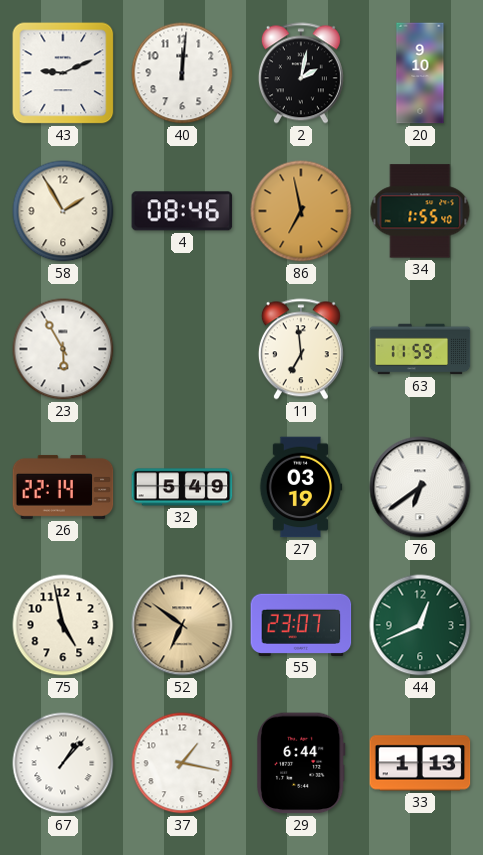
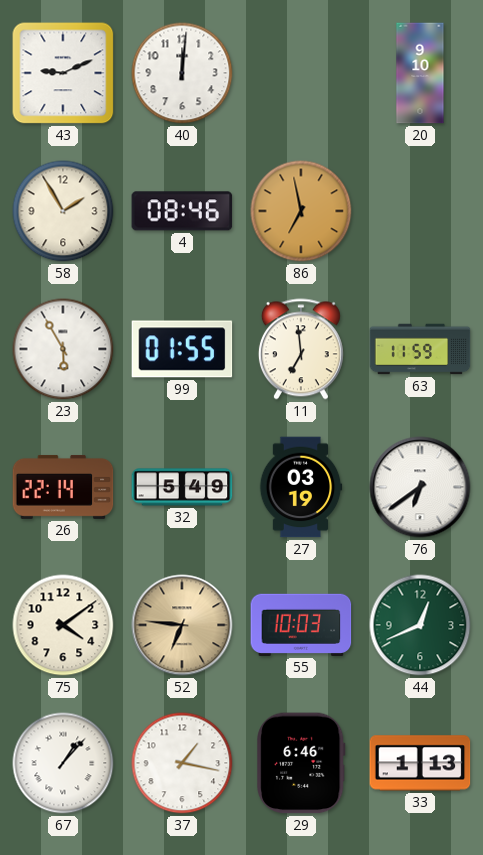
2: 2:02 -> none
34: 1:55 -> none
99: none -> 01:55
75: 4:58 -> 4:09
52: 6:51 -> 6:46
55: 23:07 -> 10:03
29: 6:44 -> 6:46
